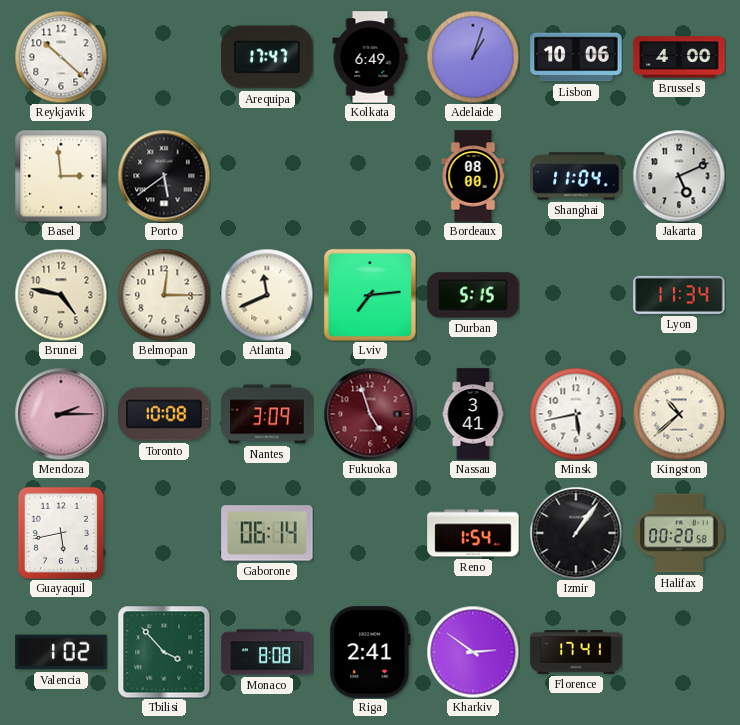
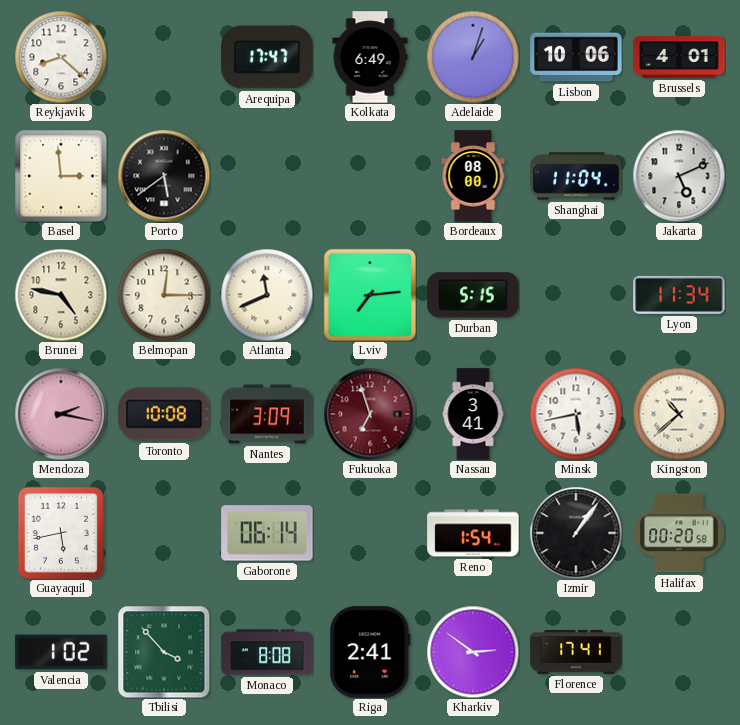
Reykjavik: 10:22 -> 8:22
Brussels: 4:00 -> 4:01
Mendoza: 2:15 -> 2:17
Fukuoka: 4:57 -> 6:57
